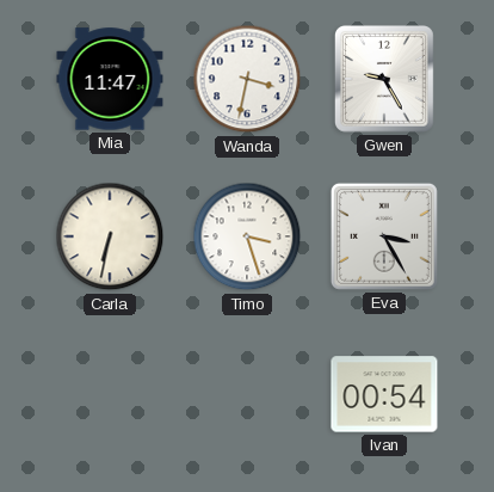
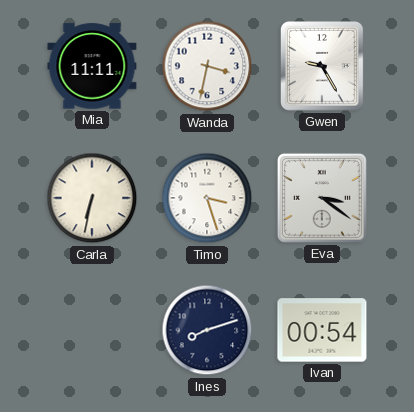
Mia: 11:47 -> 11:11
Eva: 3:25 -> 3:21
Ines: none -> 8:12
